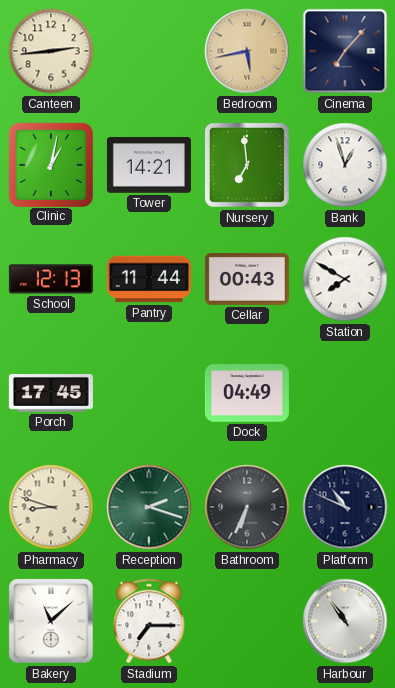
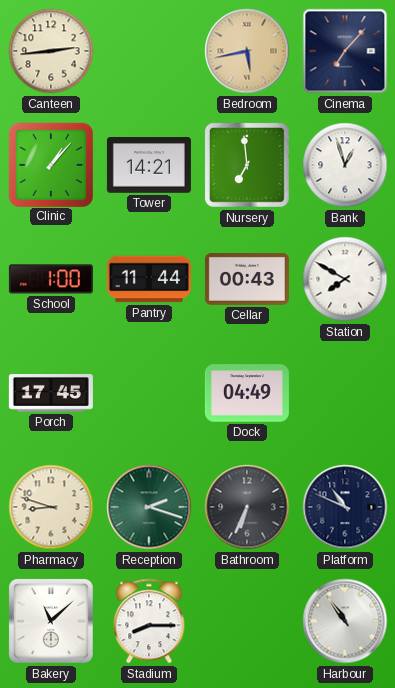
Clinic: 1:02 -> 1:07
School: 12:13 -> 1:00
Stadium: 7:15 -> 8:15
